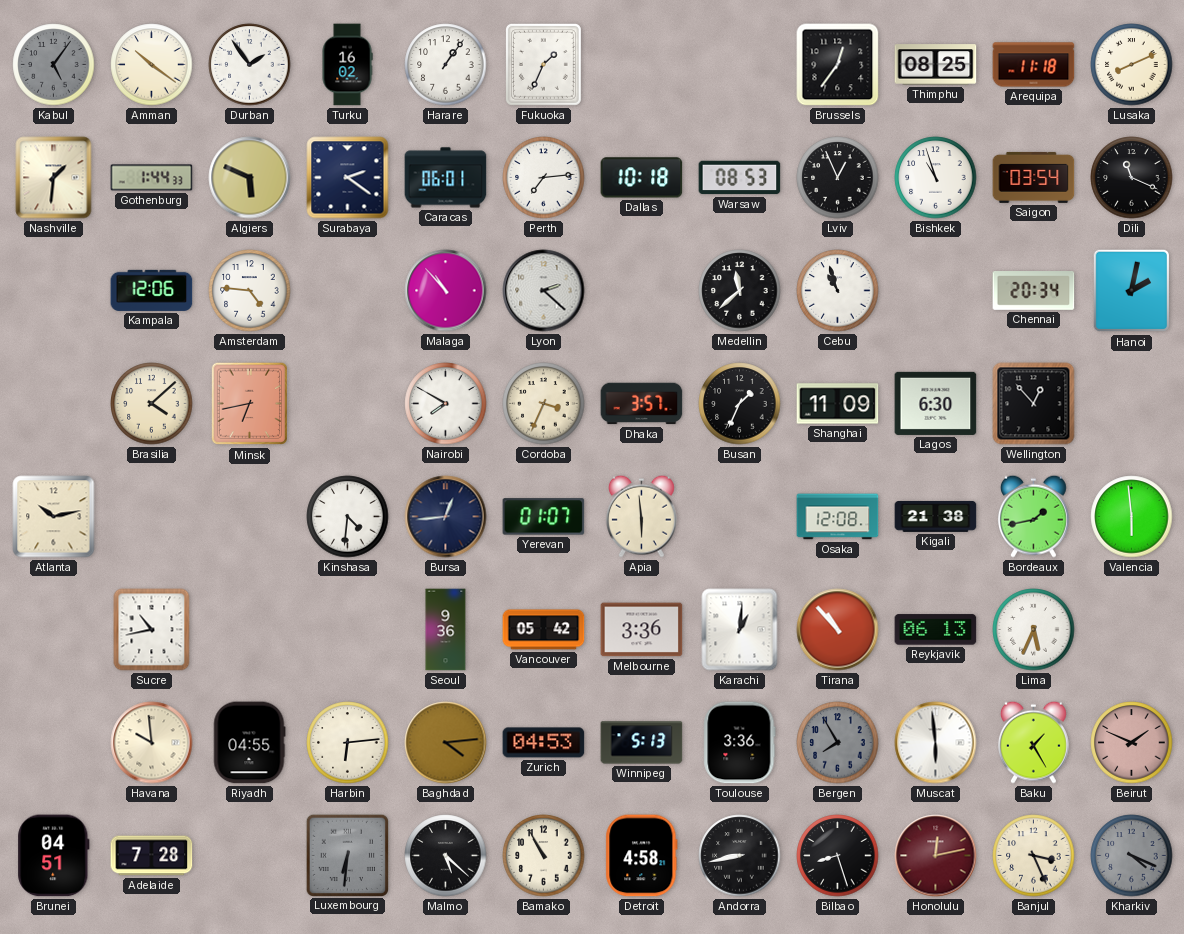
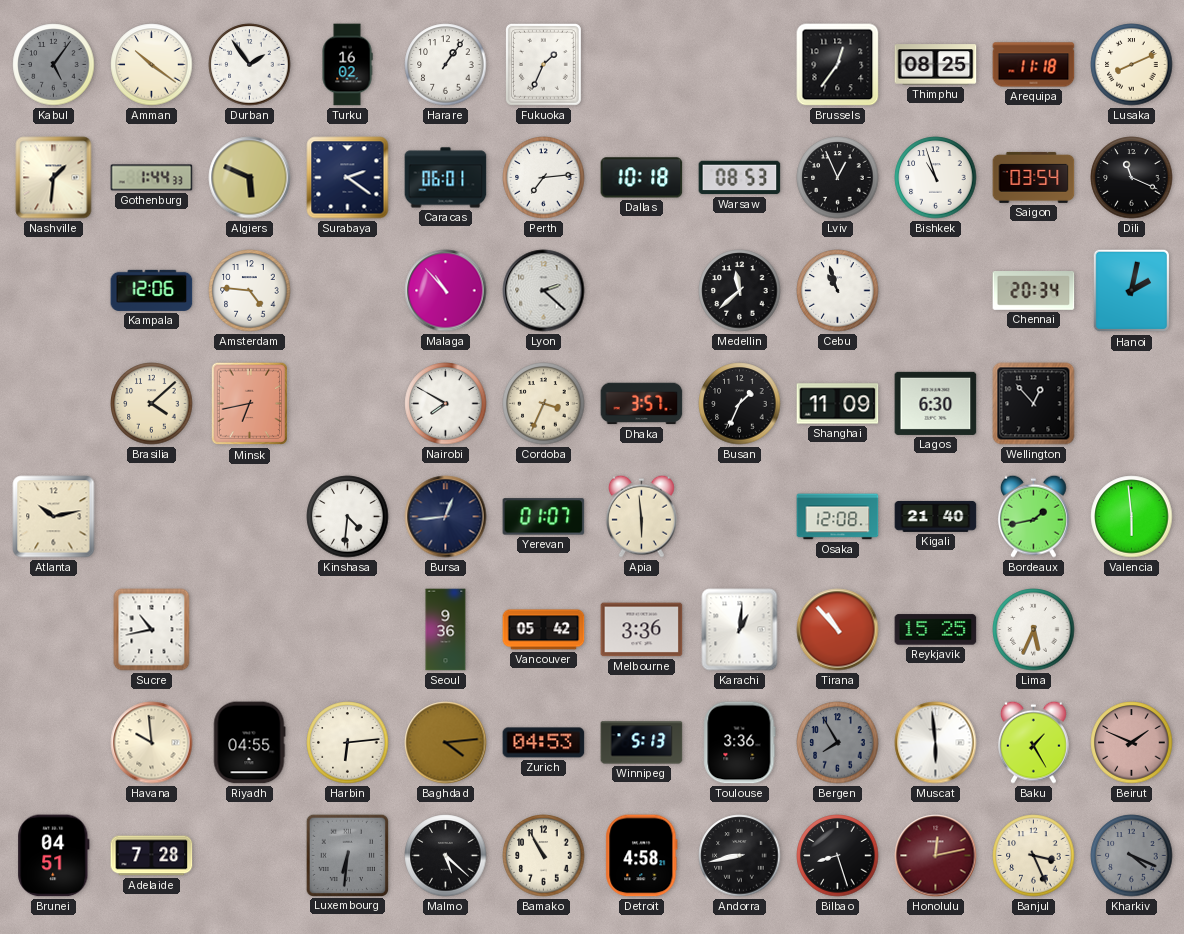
Kigali: 21:38 -> 21:40
Reykjavik: 06:13 -> 15:25
